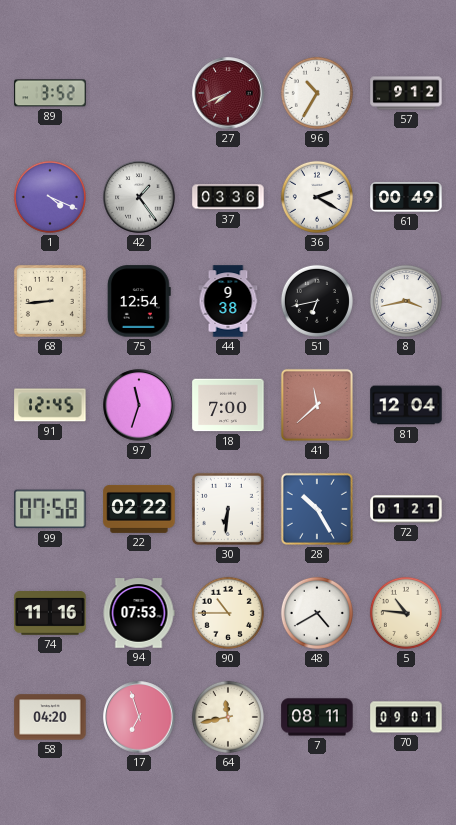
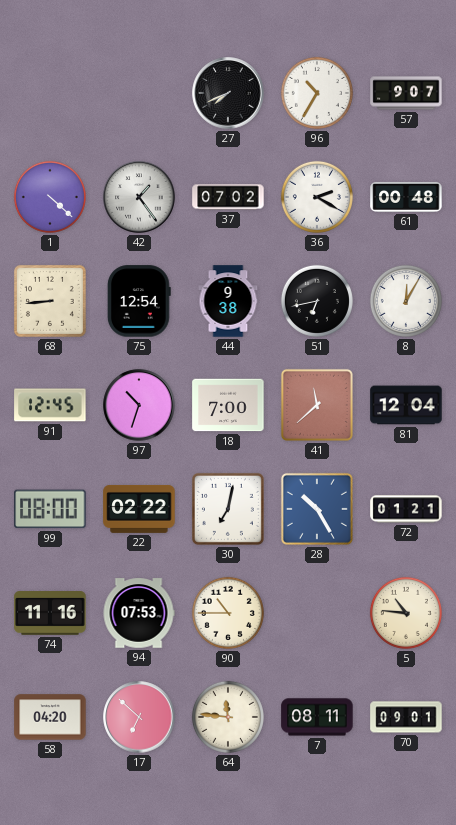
89: 3:52 -> none
27 dial: burgundy -> black
57: 9:12 -> 9:07
1: 4:19 -> 4:22
37: 03:36 -> 07:02
61: 00:49 -> 00:48
8: 3:43 -> 12:05
97: 11:33 -> 10:33
99: 07:58 -> 08:00
30: 6:31 -> 7:02
48: 4:40 -> none
17: 6:57 -> 6:52
64: 11:43 -> 11:46
